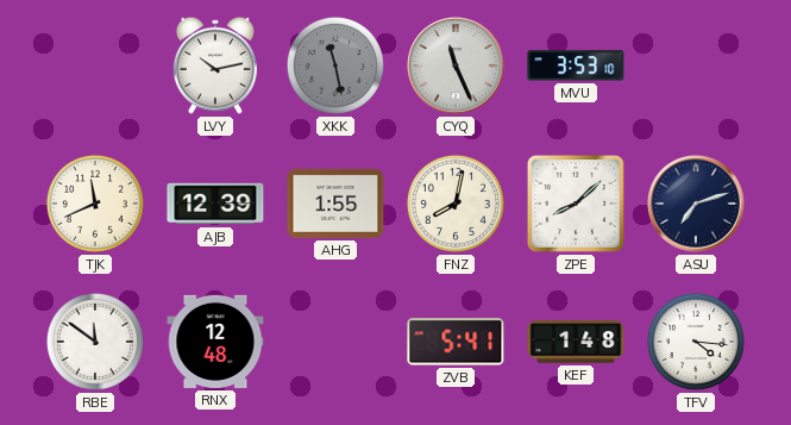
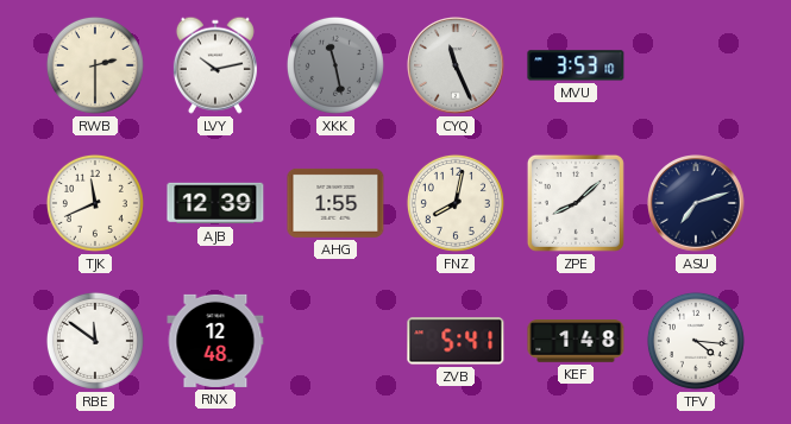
RWB: none -> 2:30
